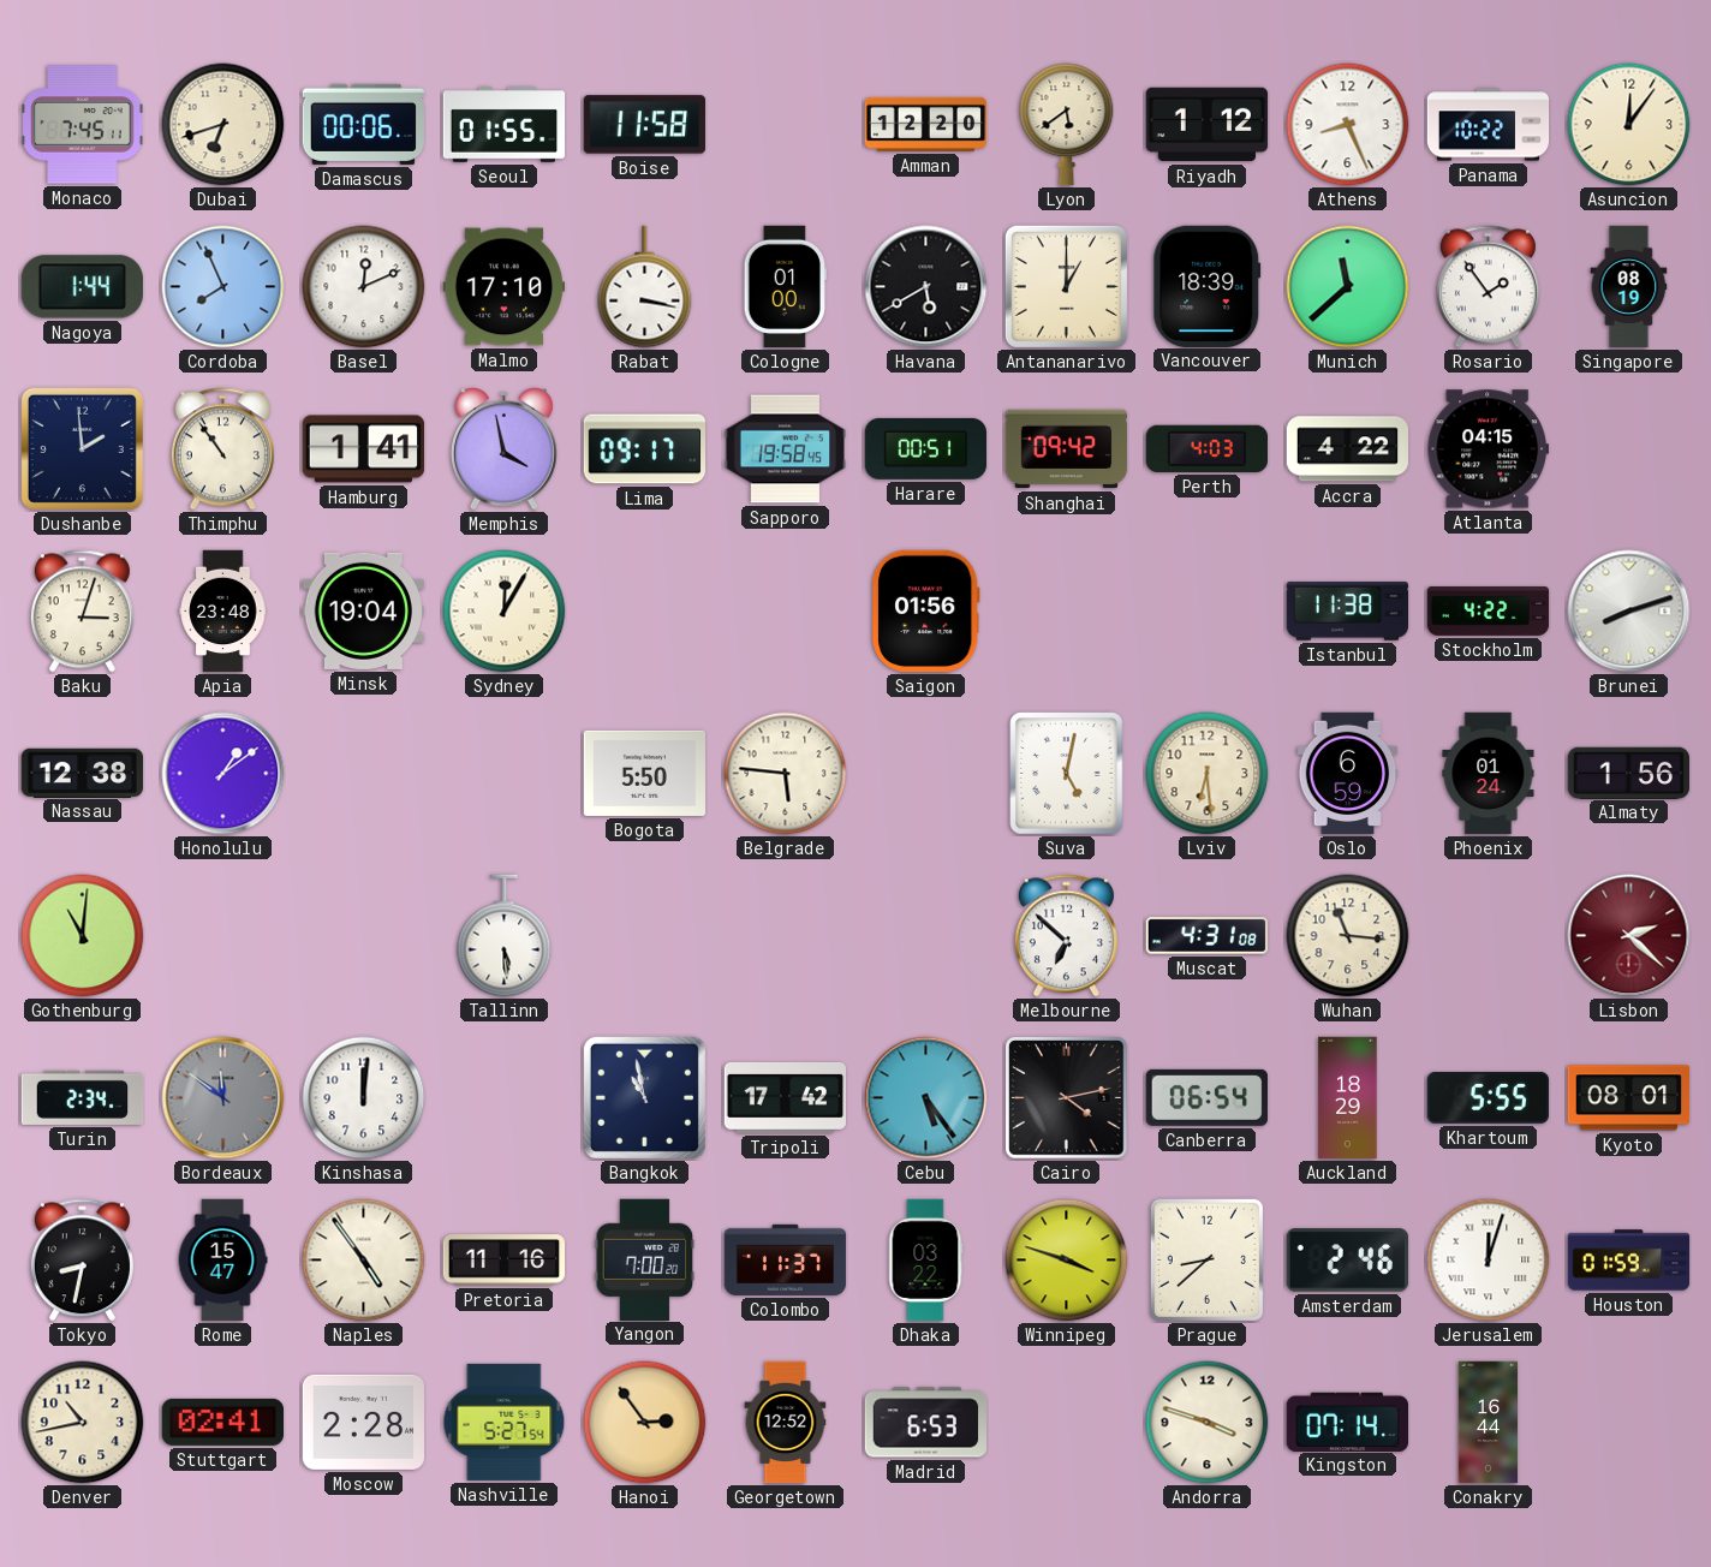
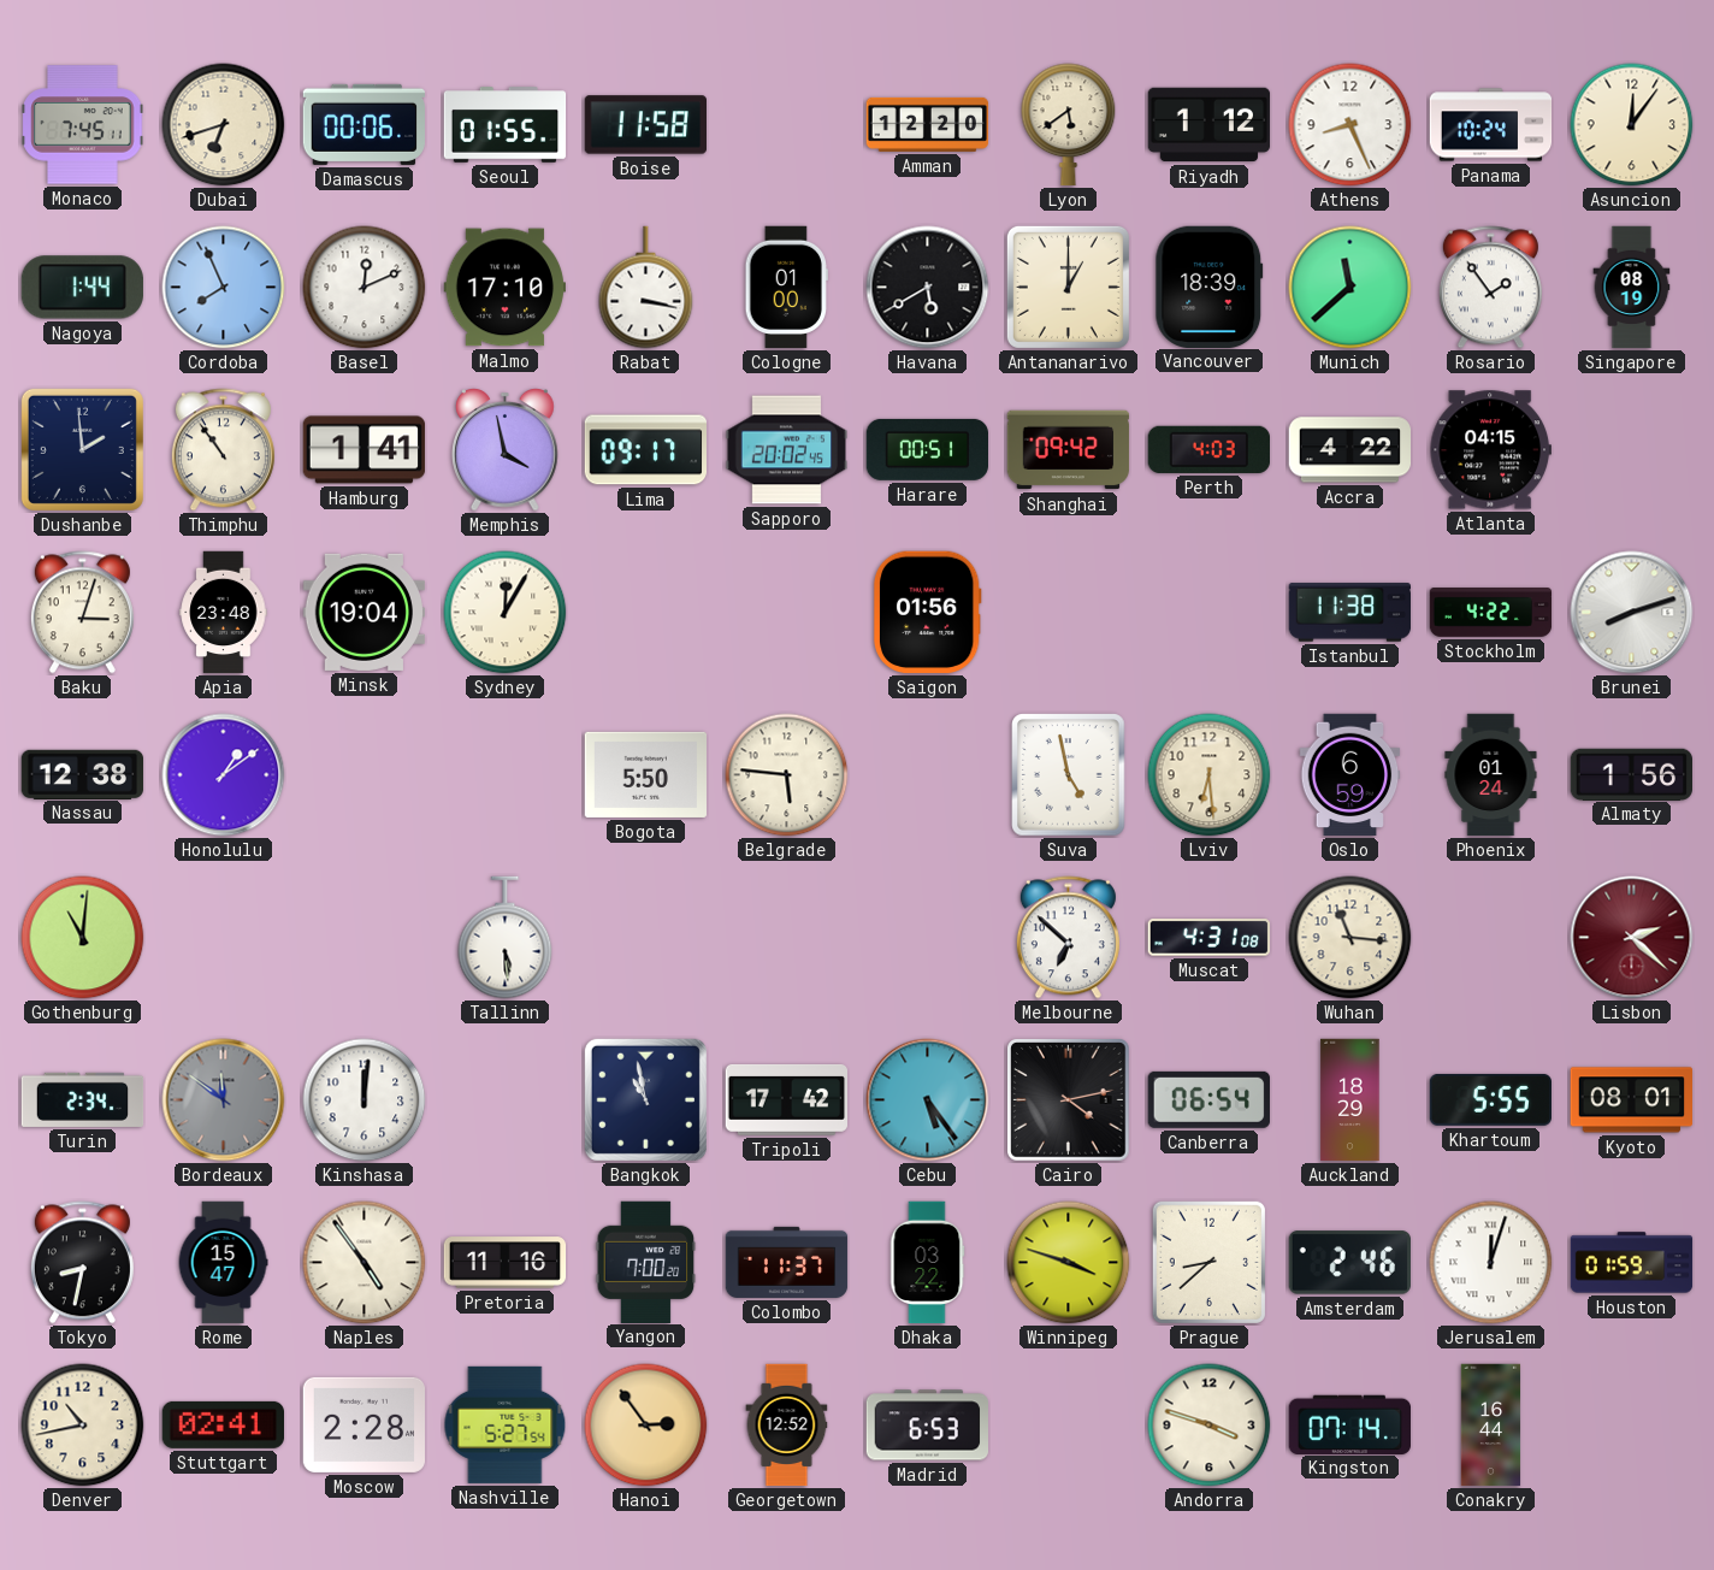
Panama: 10:22 -> 10:24
Sapporo: 19:58 -> 20:02
Suva: 5:02 -> 4:58
